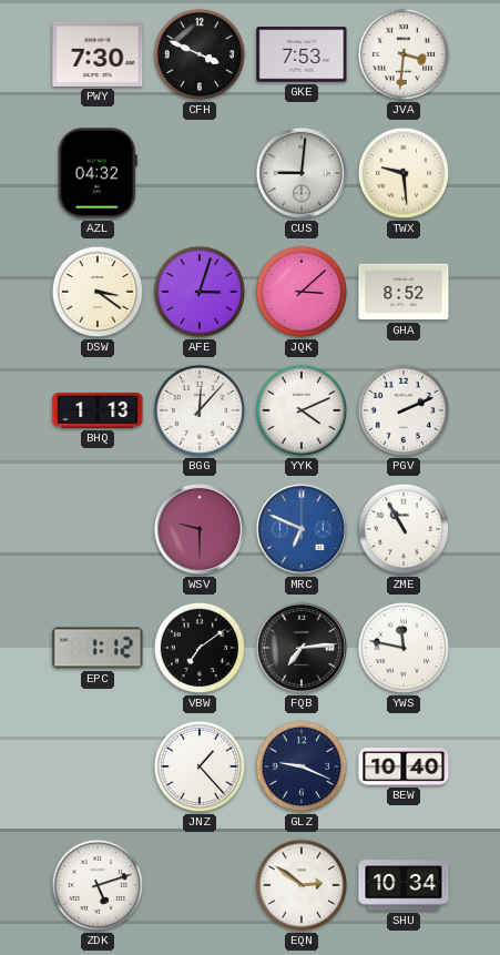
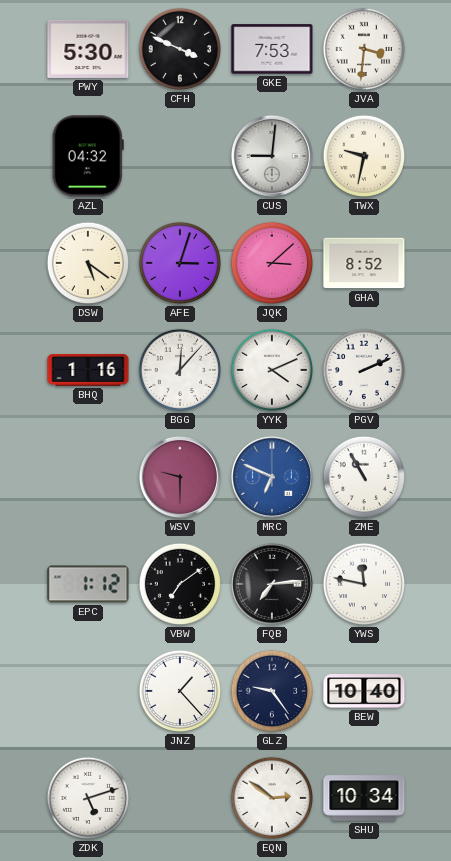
PWY: 7:30 -> 5:30
TWX: 9:29 -> 9:32
DSW: 3:21 -> 5:21
BHQ: 1:13 -> 1:16
GLZ: 9:19 -> 9:24
